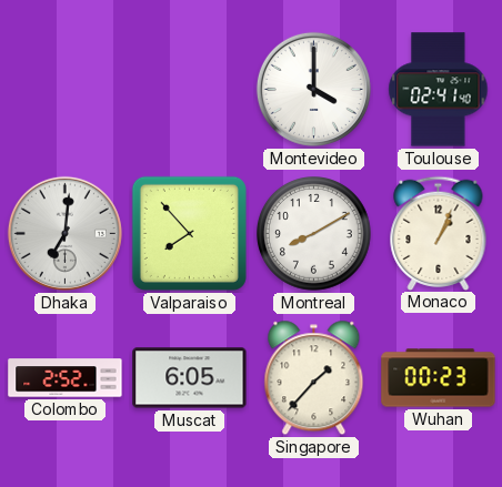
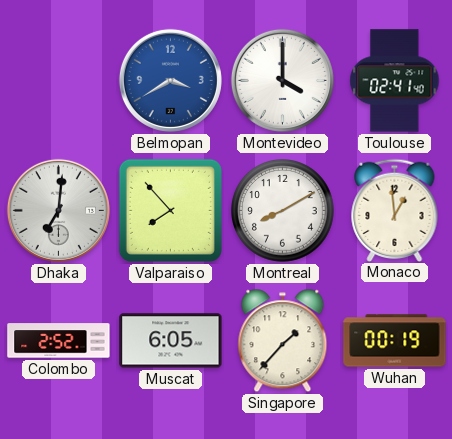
Belmopan: none -> 3:40
Monaco: 1:04 -> 12:59
Wuhan: 00:23 -> 00:19
